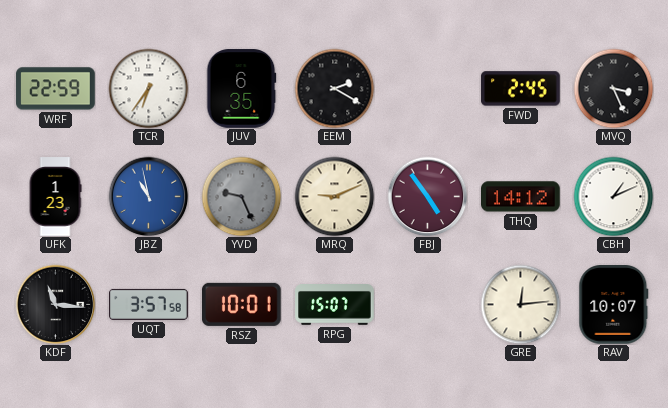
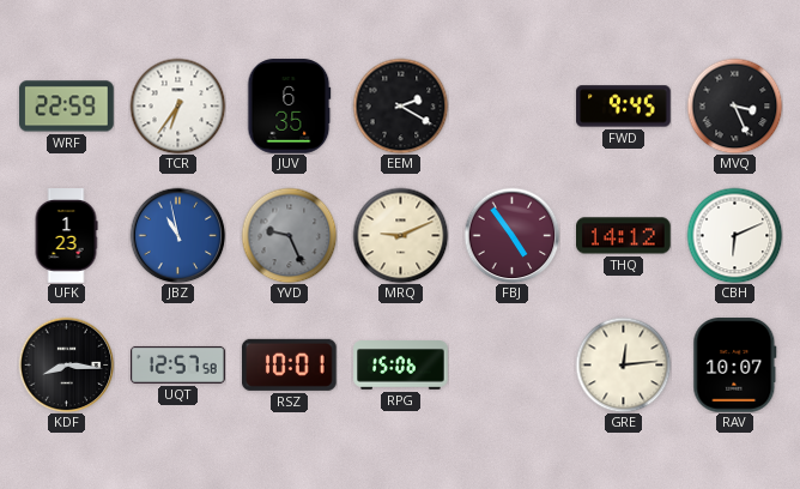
FWD: 2:45 -> 9:45
CBH: 1:11 -> 6:11
KDF: 11:16 -> 8:16
UQT: 3:57 -> 12:57
RPG: 15:07 -> 15:06
